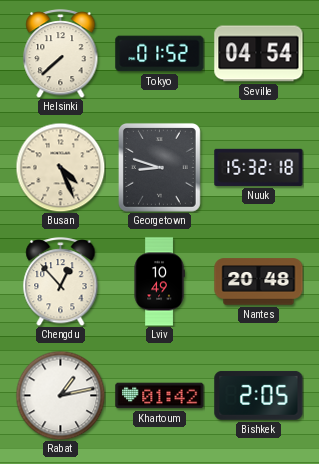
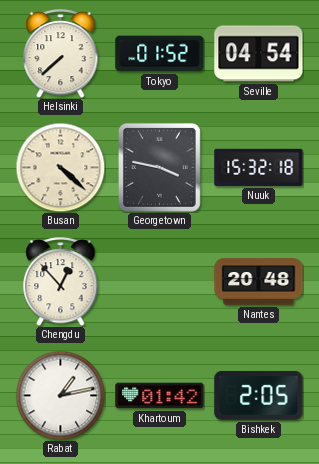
Busan: 4:26 -> 4:22
Georgetown: 8:48 -> 3:47
Lviv: 10:49 -> none
